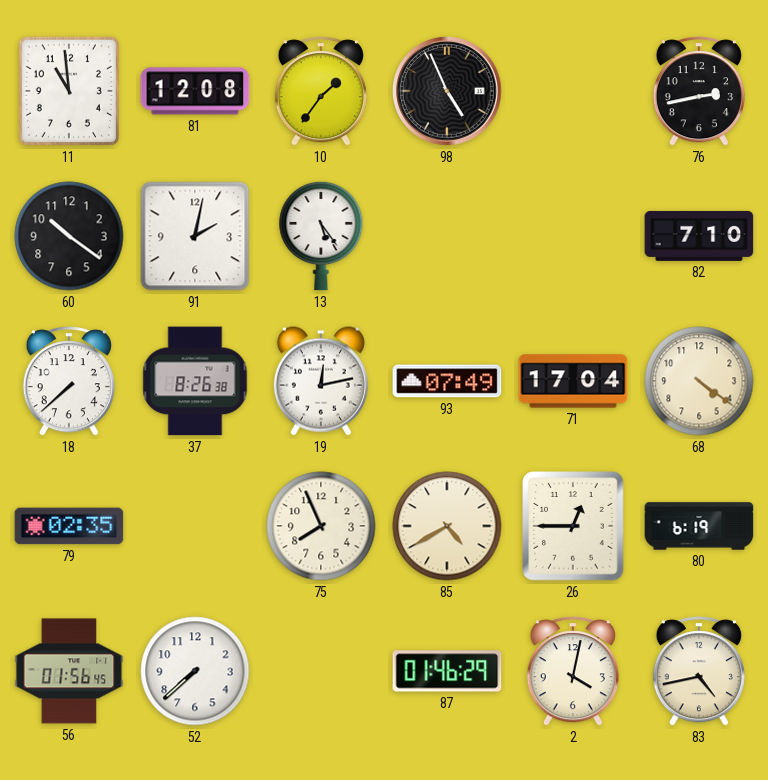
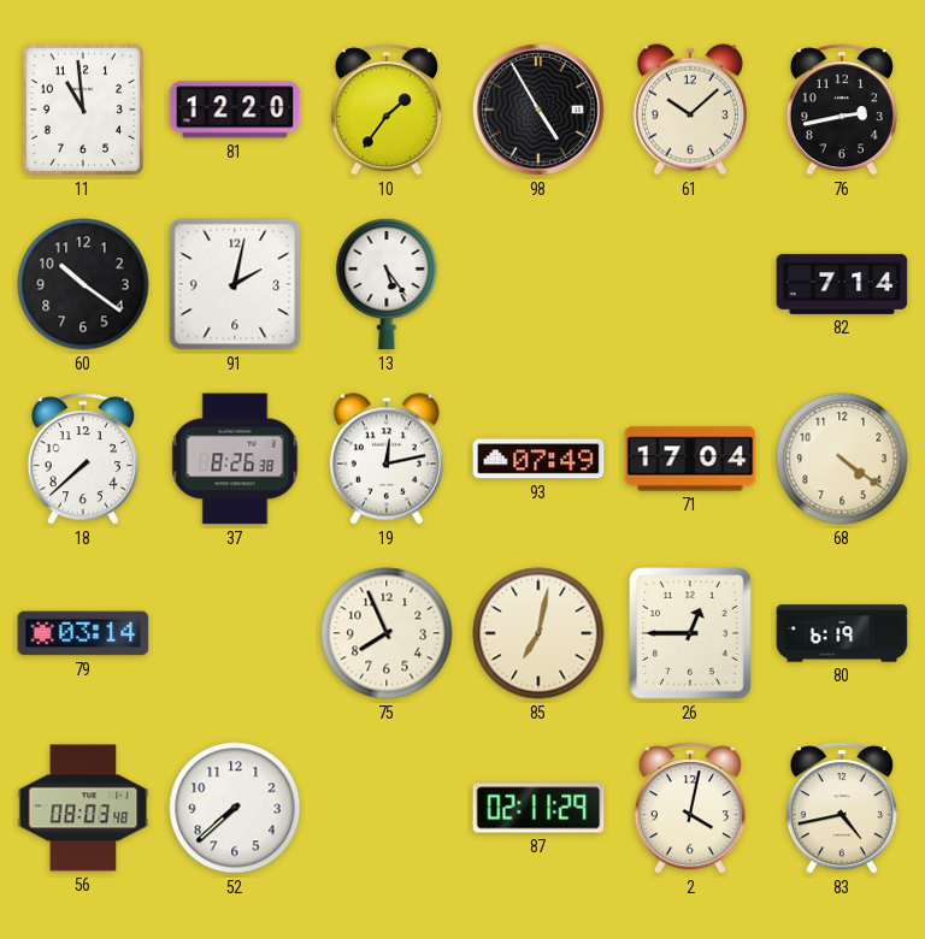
81: 12:08 -> 12:20
98: 4:56 -> 4:55
61: none -> 10:08
82: 7:10 -> 7:14
79: 02:35 -> 03:14
85: 4:40 -> 7:02
56: 01:56 -> 08:03
87: 01:46 -> 02:11
